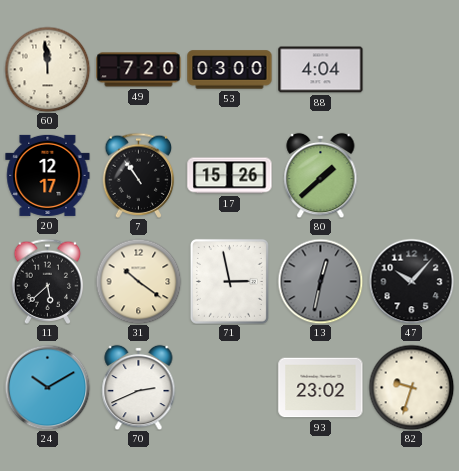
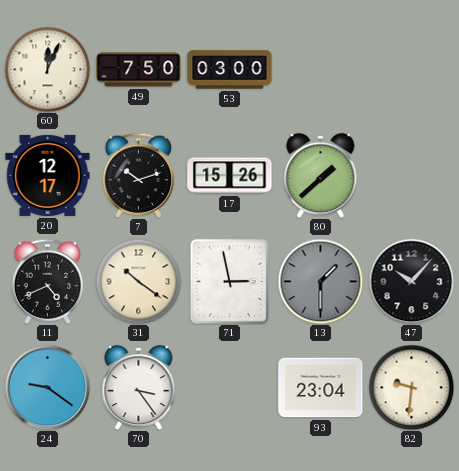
60: 11:59 -> 12:04
49: 7:20 -> 7:50
88: 4:04 -> none
7: 10:54 -> 10:12
11: 5:38 -> 4:41
13: 12:32 -> 1:30
24: 10:10 -> 9:21
70: 2:41 -> 3:24
93: 23:02 -> 23:04
82: 9:33 -> 9:31
